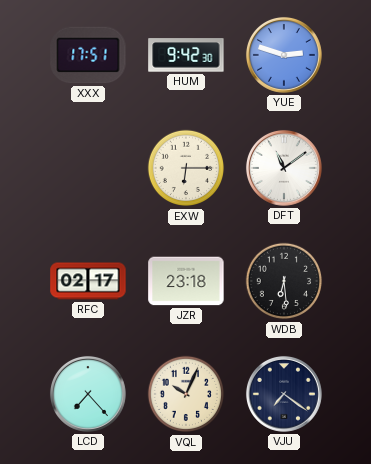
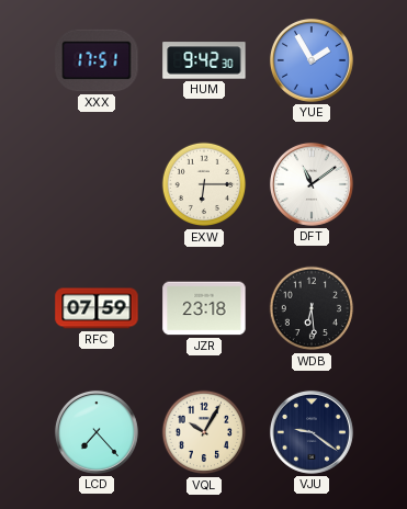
YUE: 2:48 -> 1:55
RFC: 02:17 -> 07:59
VQL: 10:04 -> 10:05
VJU: 7:21 -> 9:21
